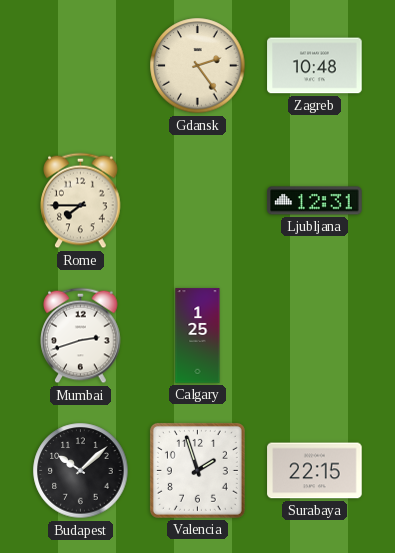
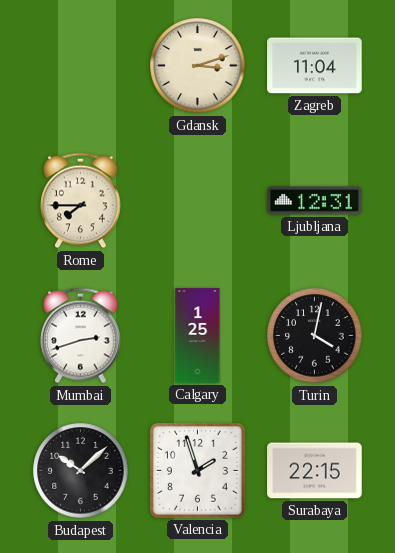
Gdansk: 2:24 -> 3:12
Zagreb: 10:48 -> 11:04
Turin: none -> 4:02
